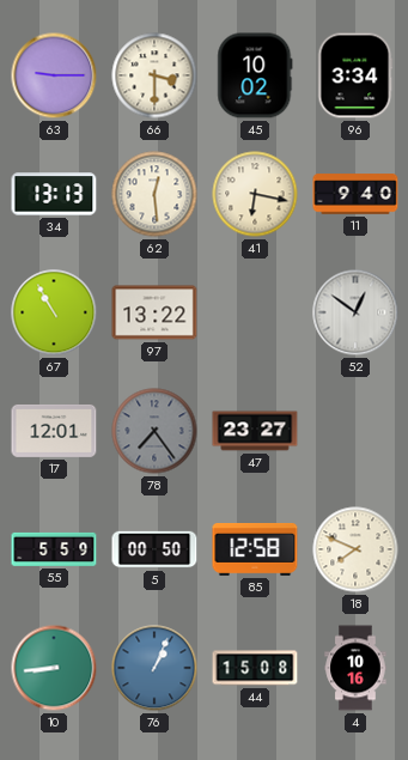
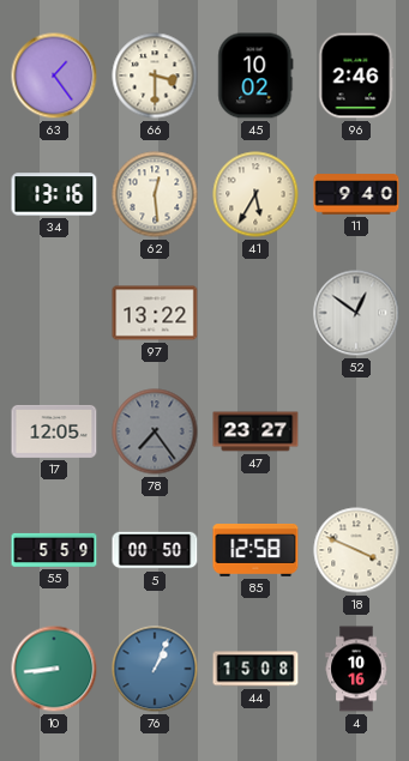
63: 9:15 -> 1:24
96: 3:34 -> 2:46
34: 13:13 -> 13:16
41: 6:17 -> 5:35
67: 10:55 -> none
17: 12:01 -> 12:05
18: 7:49 -> 3:49
